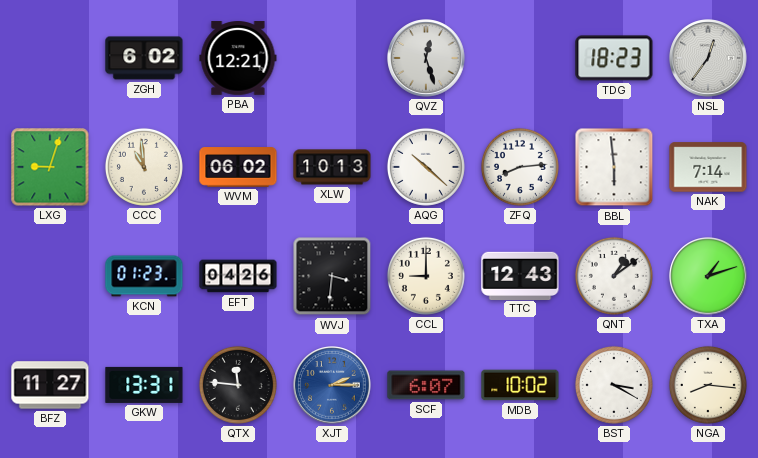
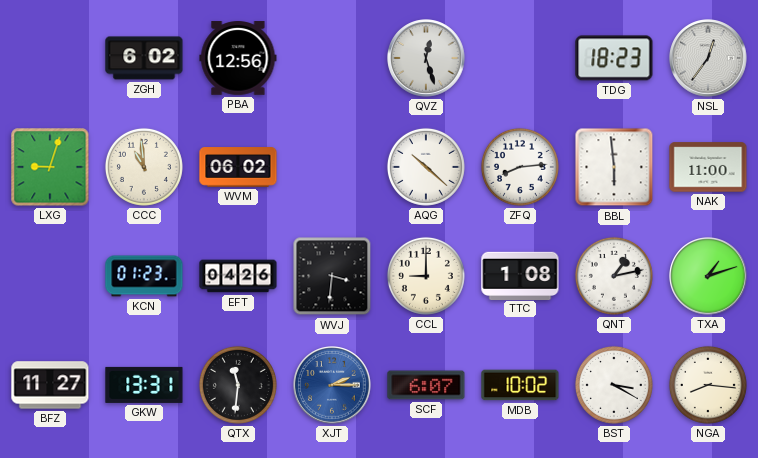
PBA: 12:21 -> 12:56
XLW: 10:13 -> none
NAK: 7:14 -> 11:00
TTC: 12:43 -> 1:08
QNT: 1:09 -> 1:13
QTX: 11:46 -> 11:31
